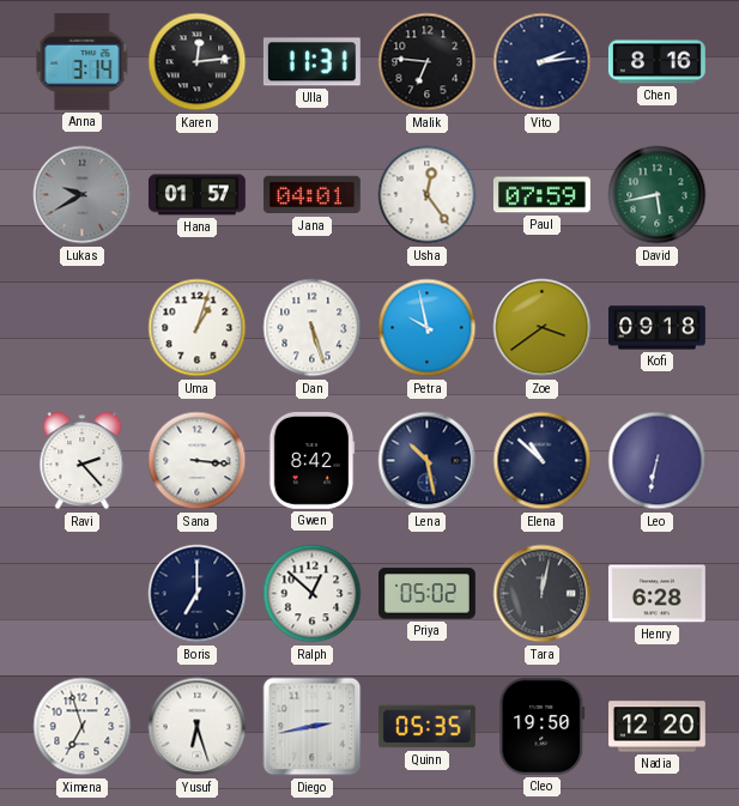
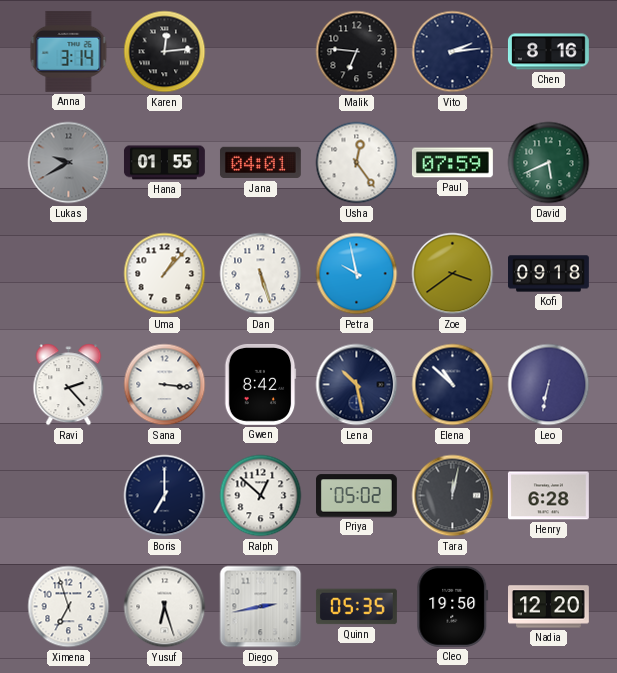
Ulla: 11:31 -> none
Hana: 01:57 -> 01:55
David: 5:43 -> 5:41
Uma: 1:03 -> 1:07
